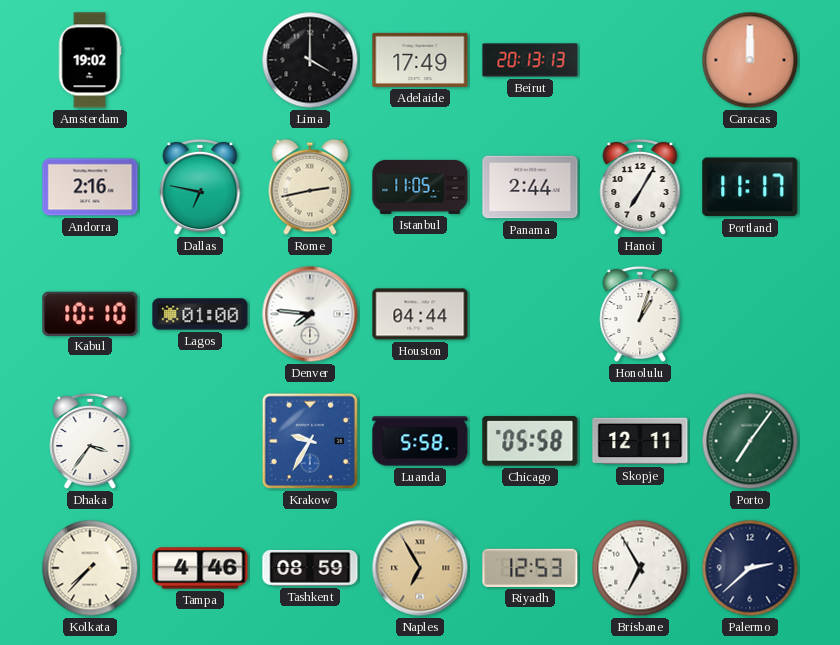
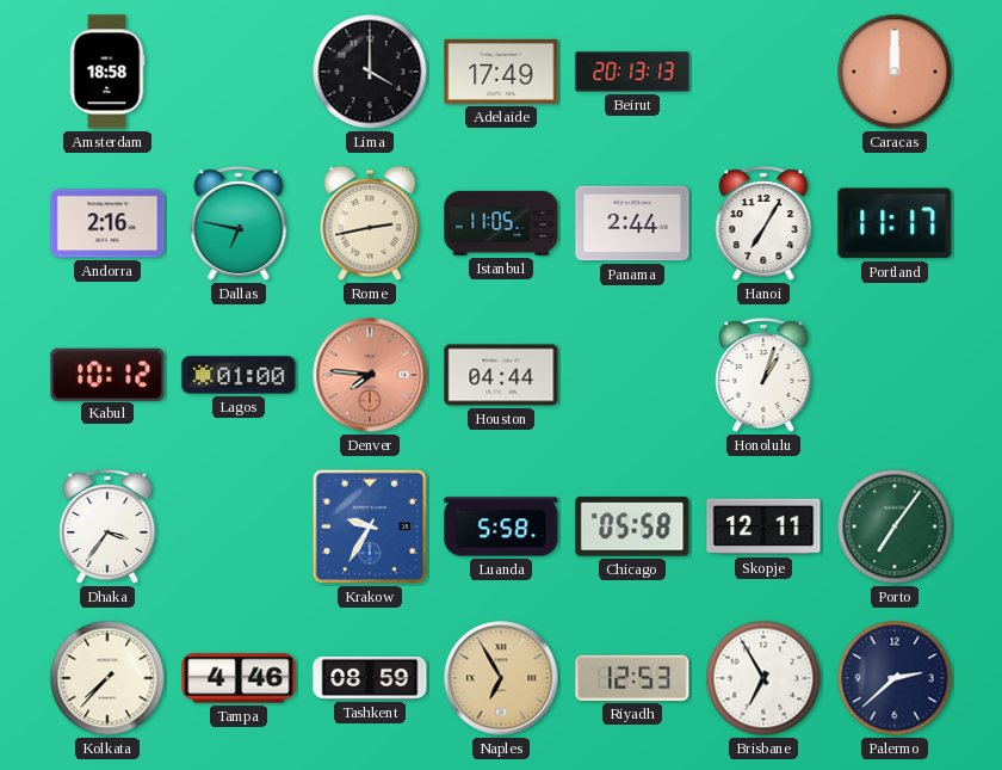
Amsterdam: 19:02 -> 18:58
Kabul: 10:10 -> 10:12
Denver dial: white -> salmon
